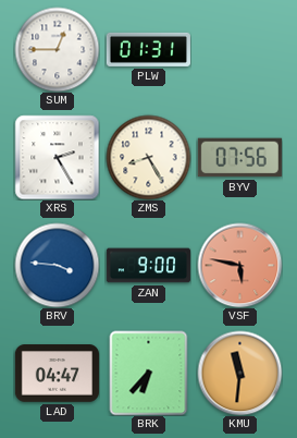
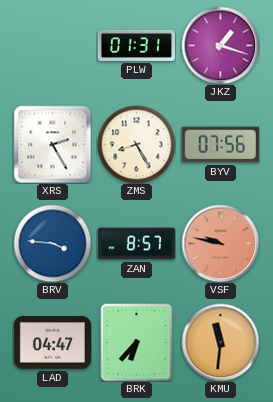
SUM: 12:45 -> none
JKZ: none -> 1:18
ZAN: 9:00 -> 8:57
VSF: 5:47 -> 9:47
